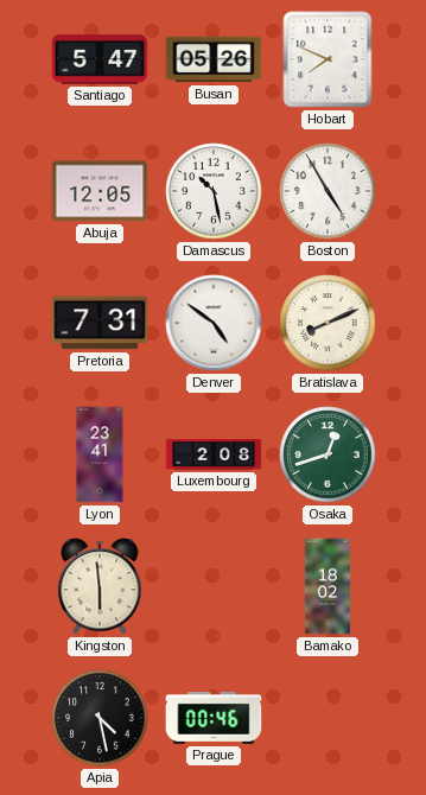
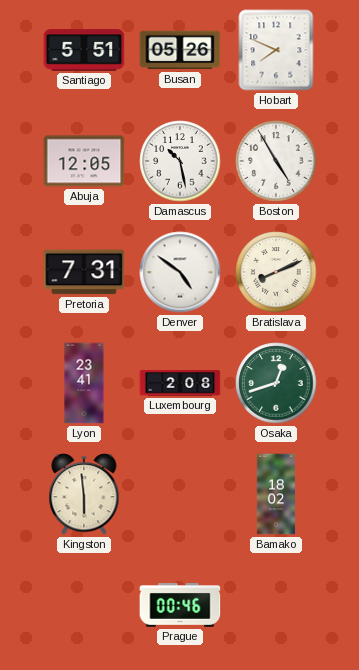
Santiago: 5:47 -> 5:51
Apia: 4:28 -> none
